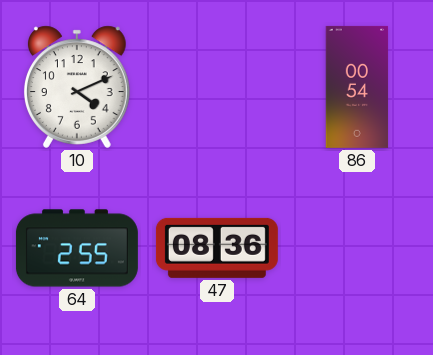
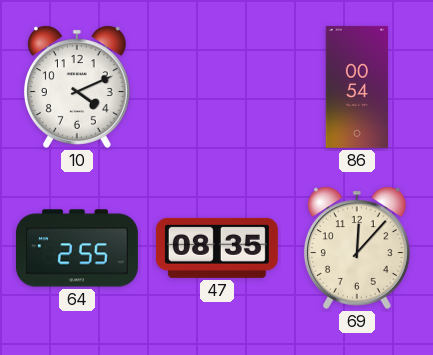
47: 08:36 -> 08:35
69: none -> 12:07
